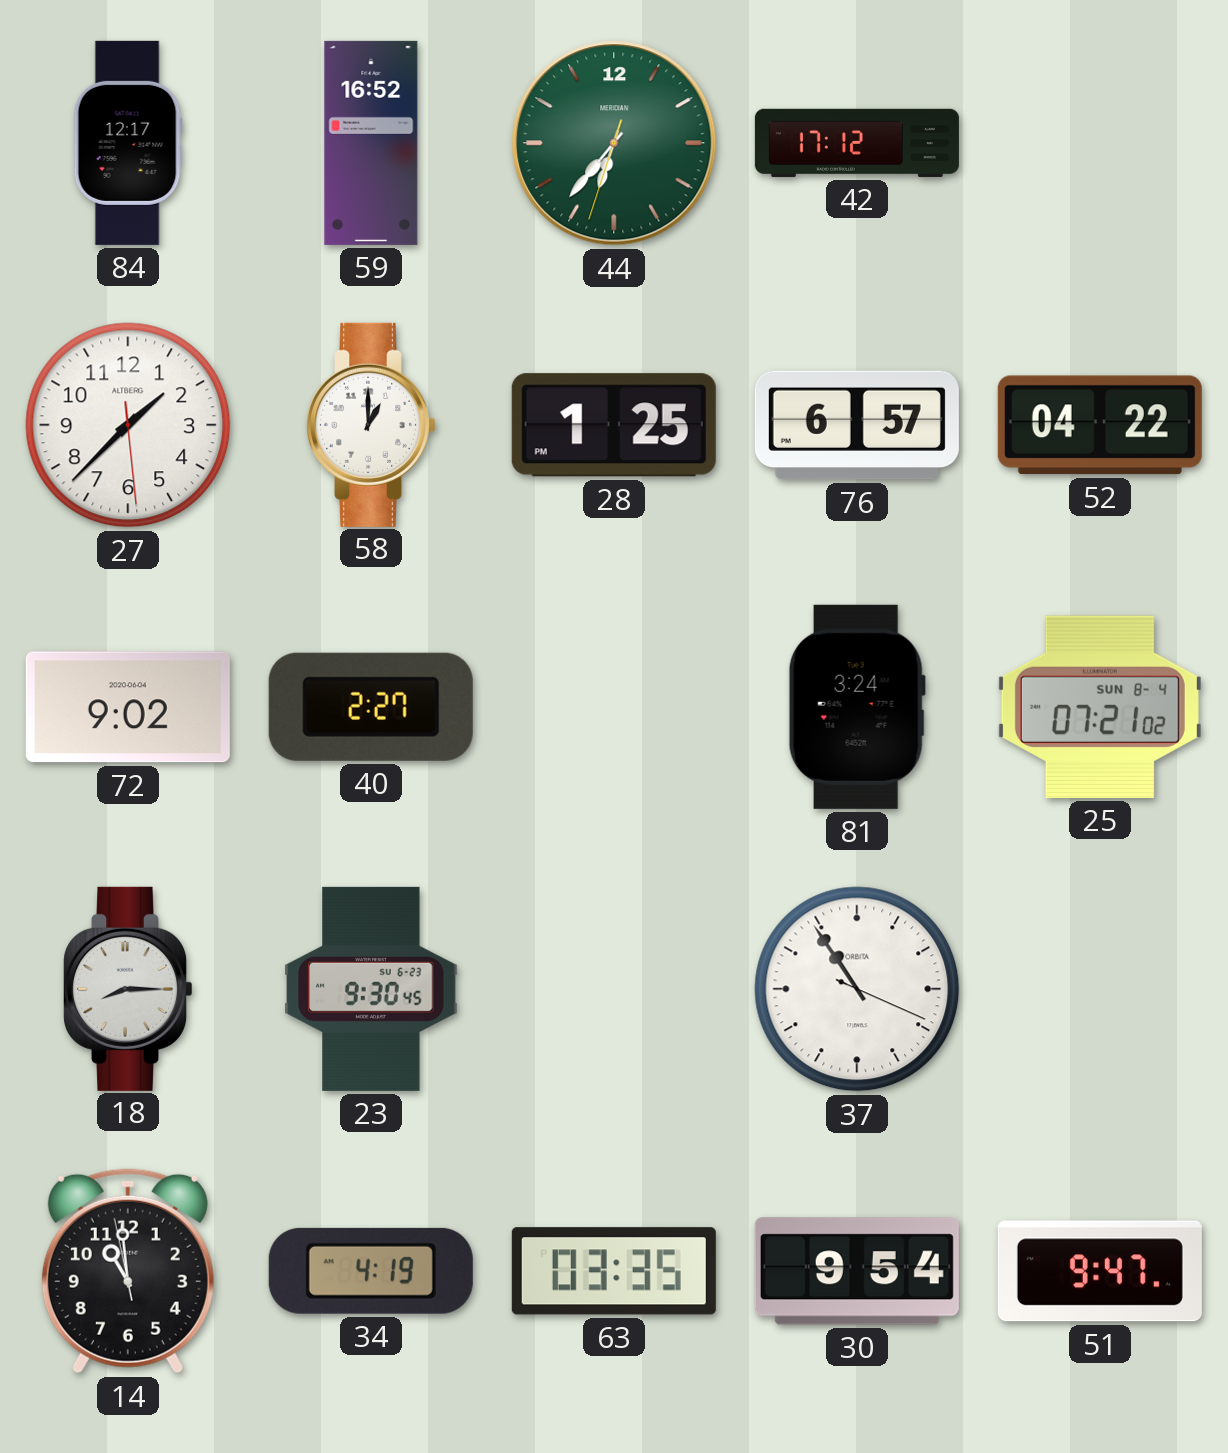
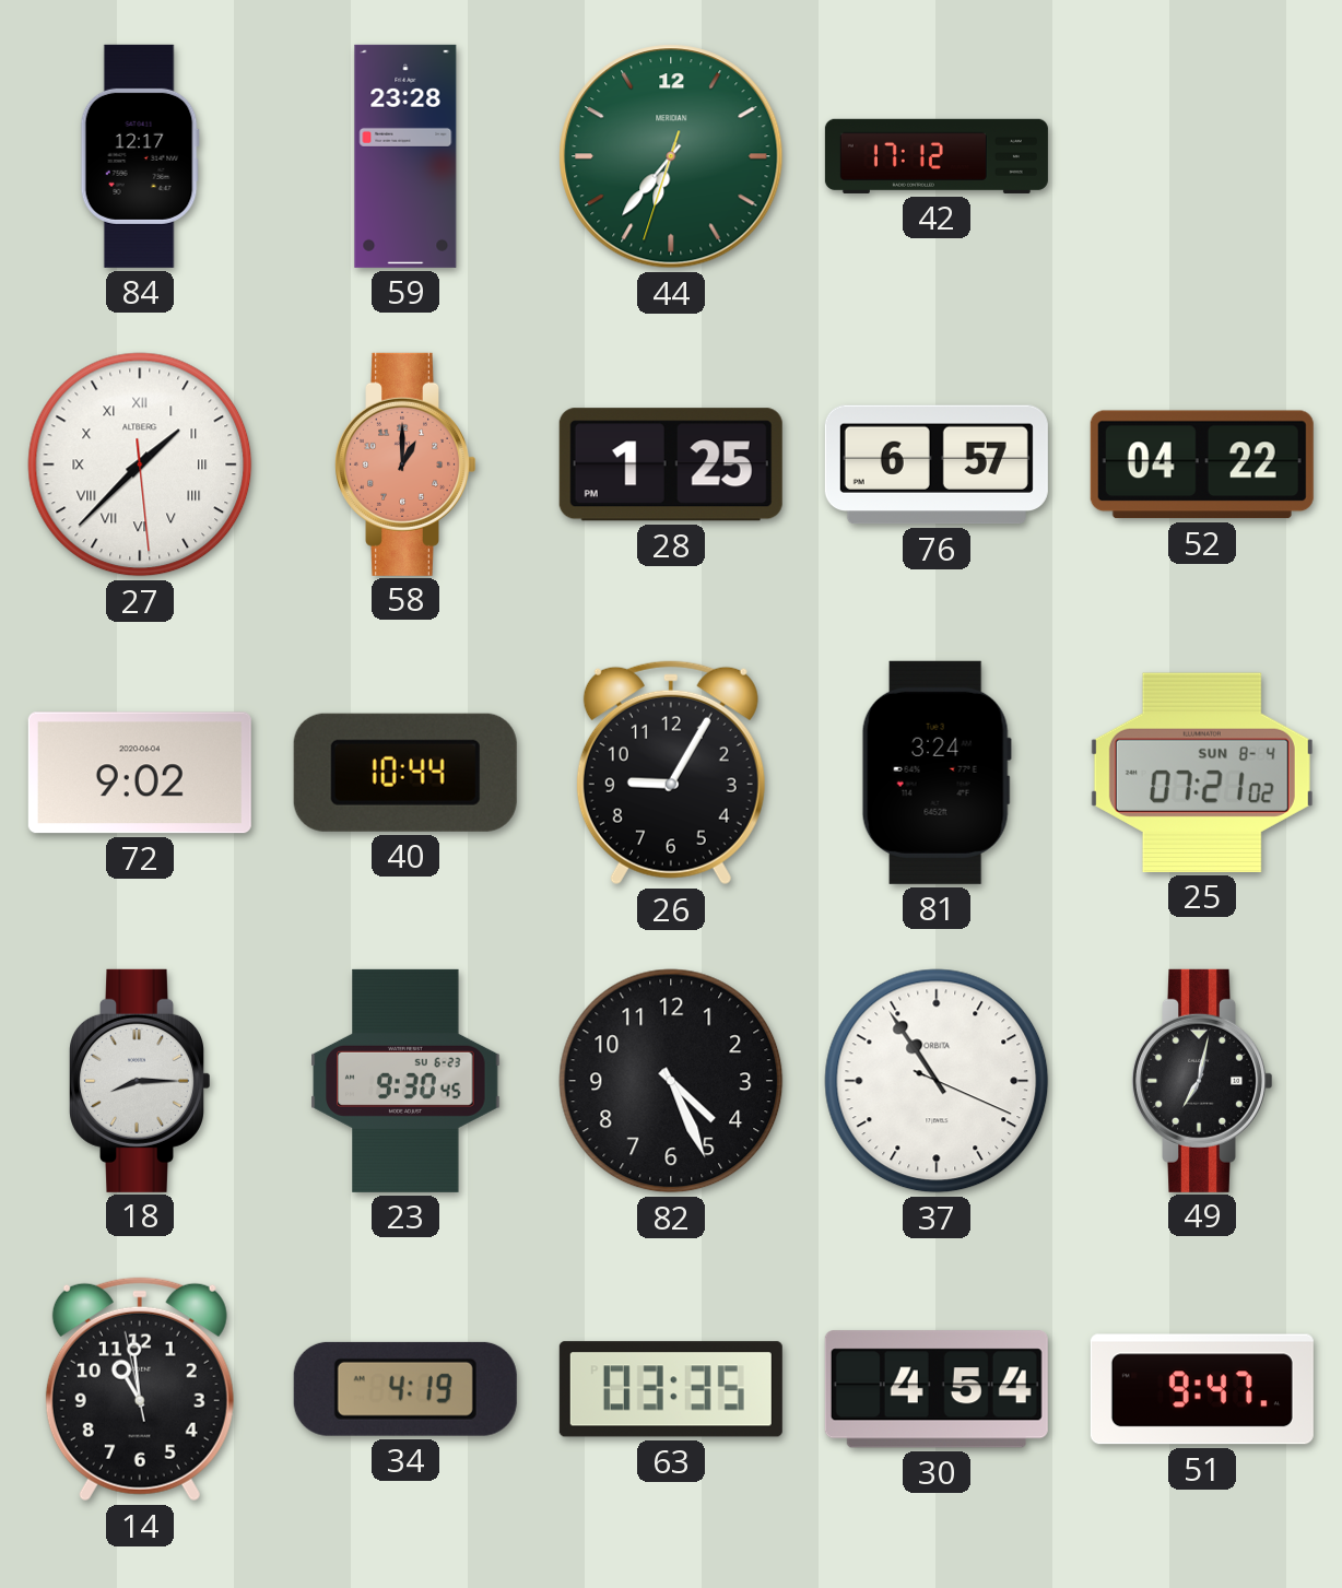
59: 16:52 -> 23:28
27 numerals: Arabic -> Roman
58 dial: white -> salmon
40: 2:27 -> 10:44
26: none -> 9:05
82: none -> 4:26
49: none -> 7:02
30: 9:54 -> 4:54
